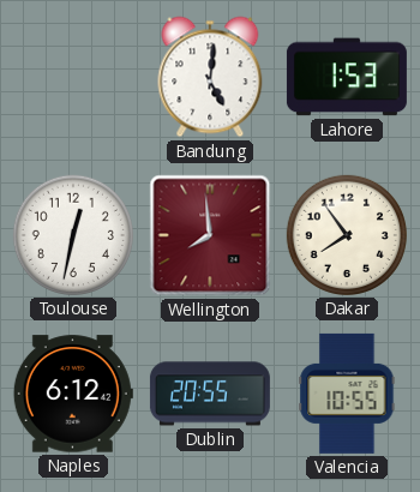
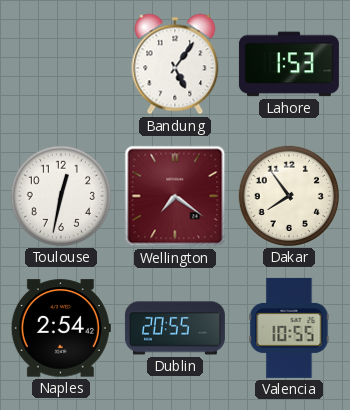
Bandung: 5:01 -> 5:06
Wellington: 7:59 -> 7:21
Naples: 6:12 -> 2:54
